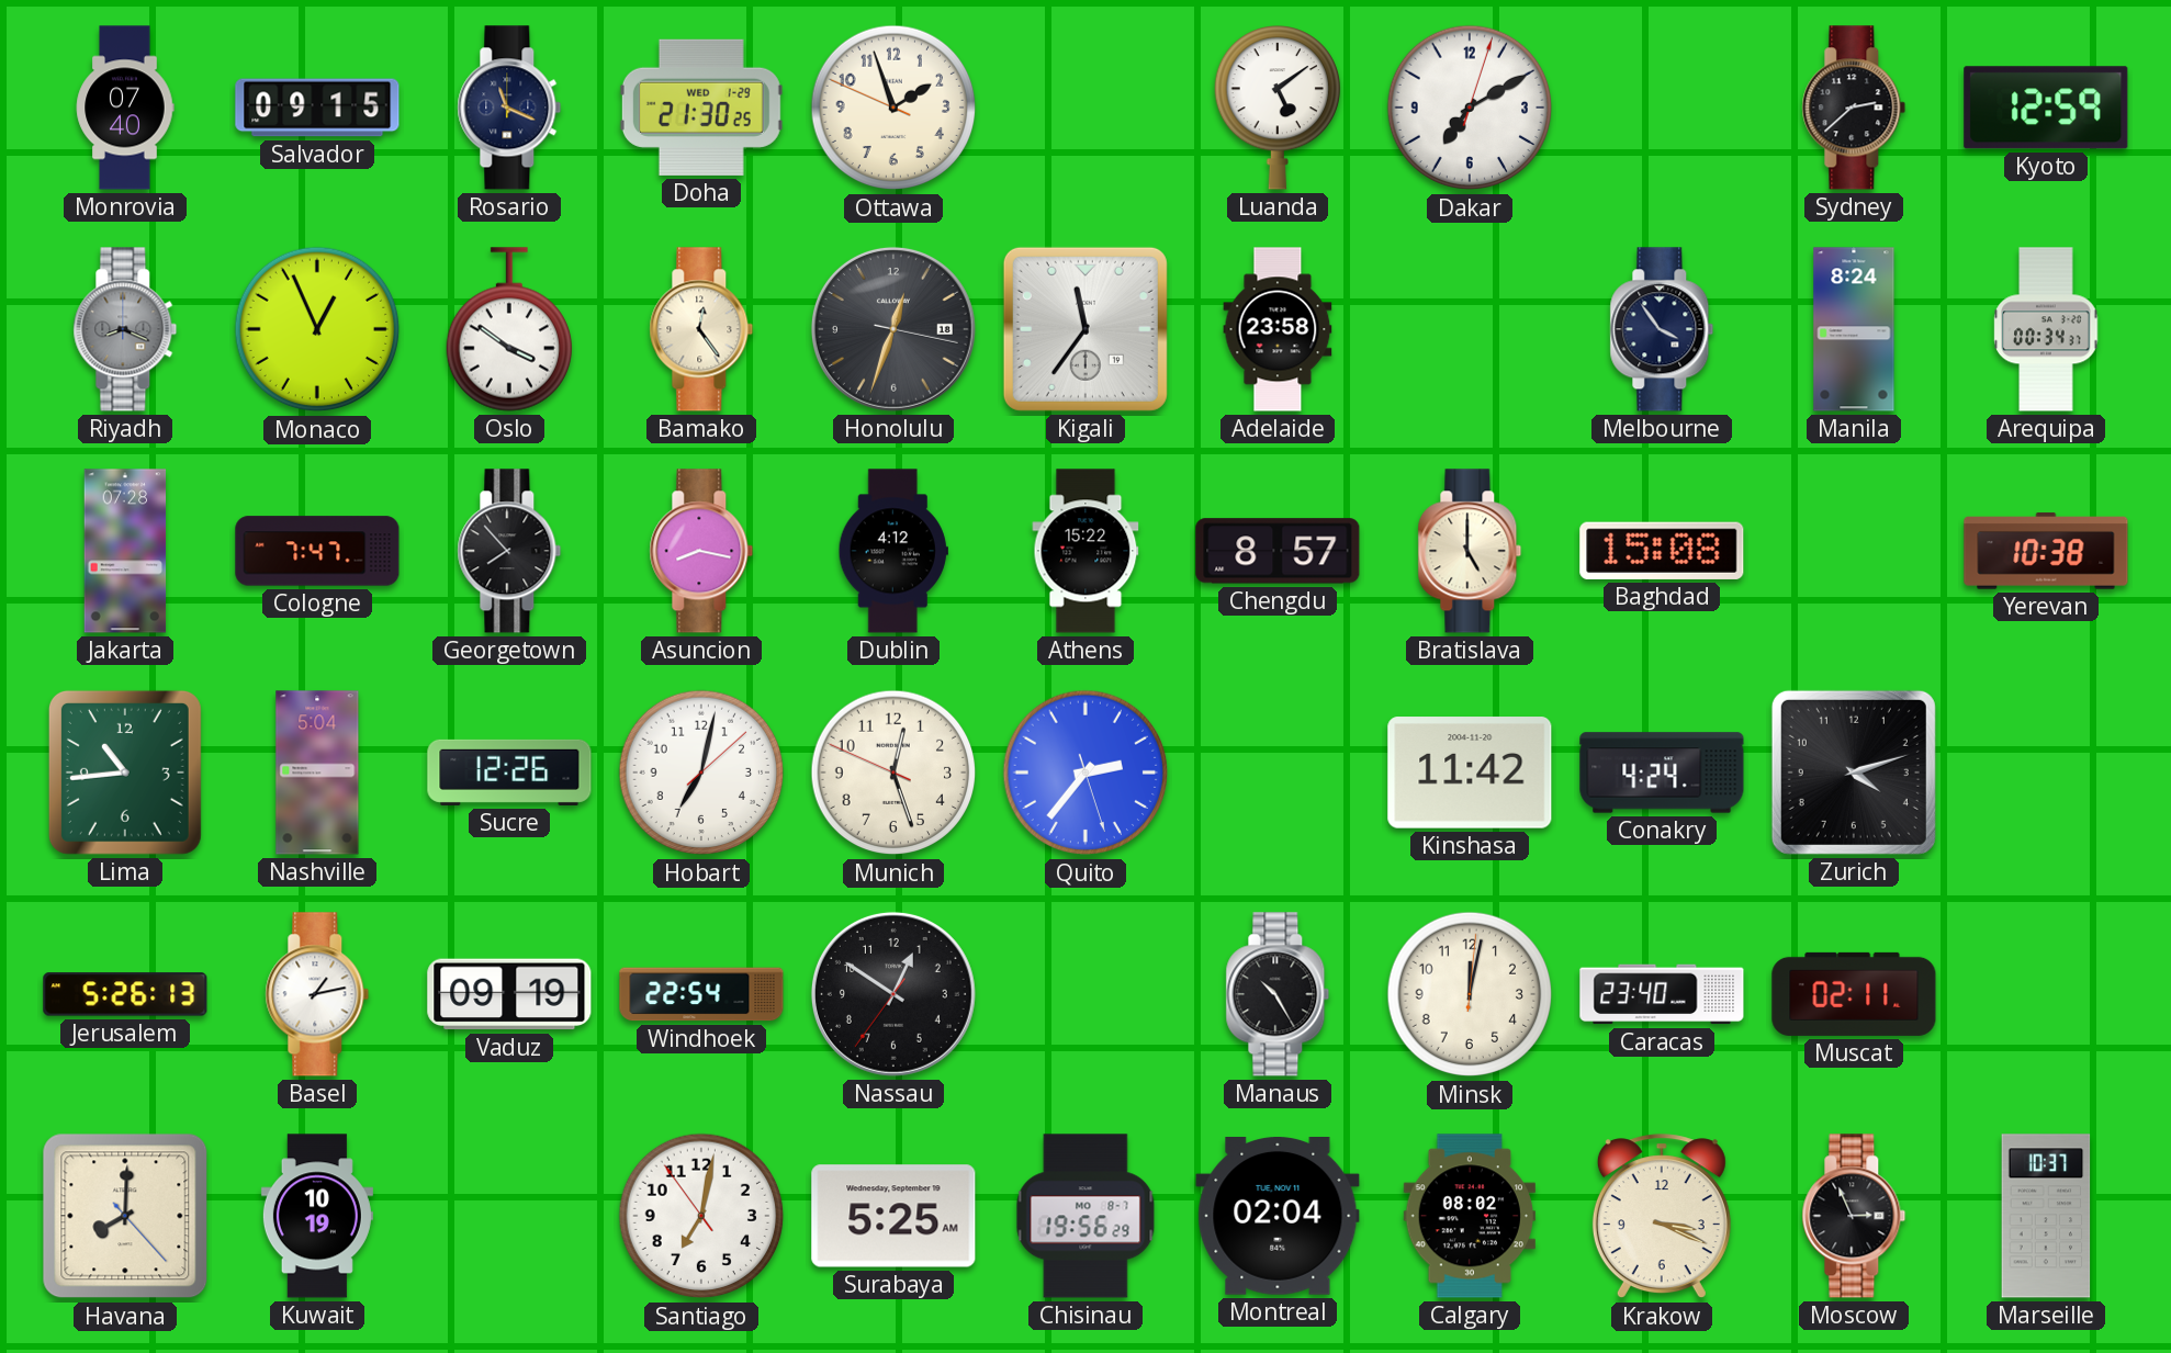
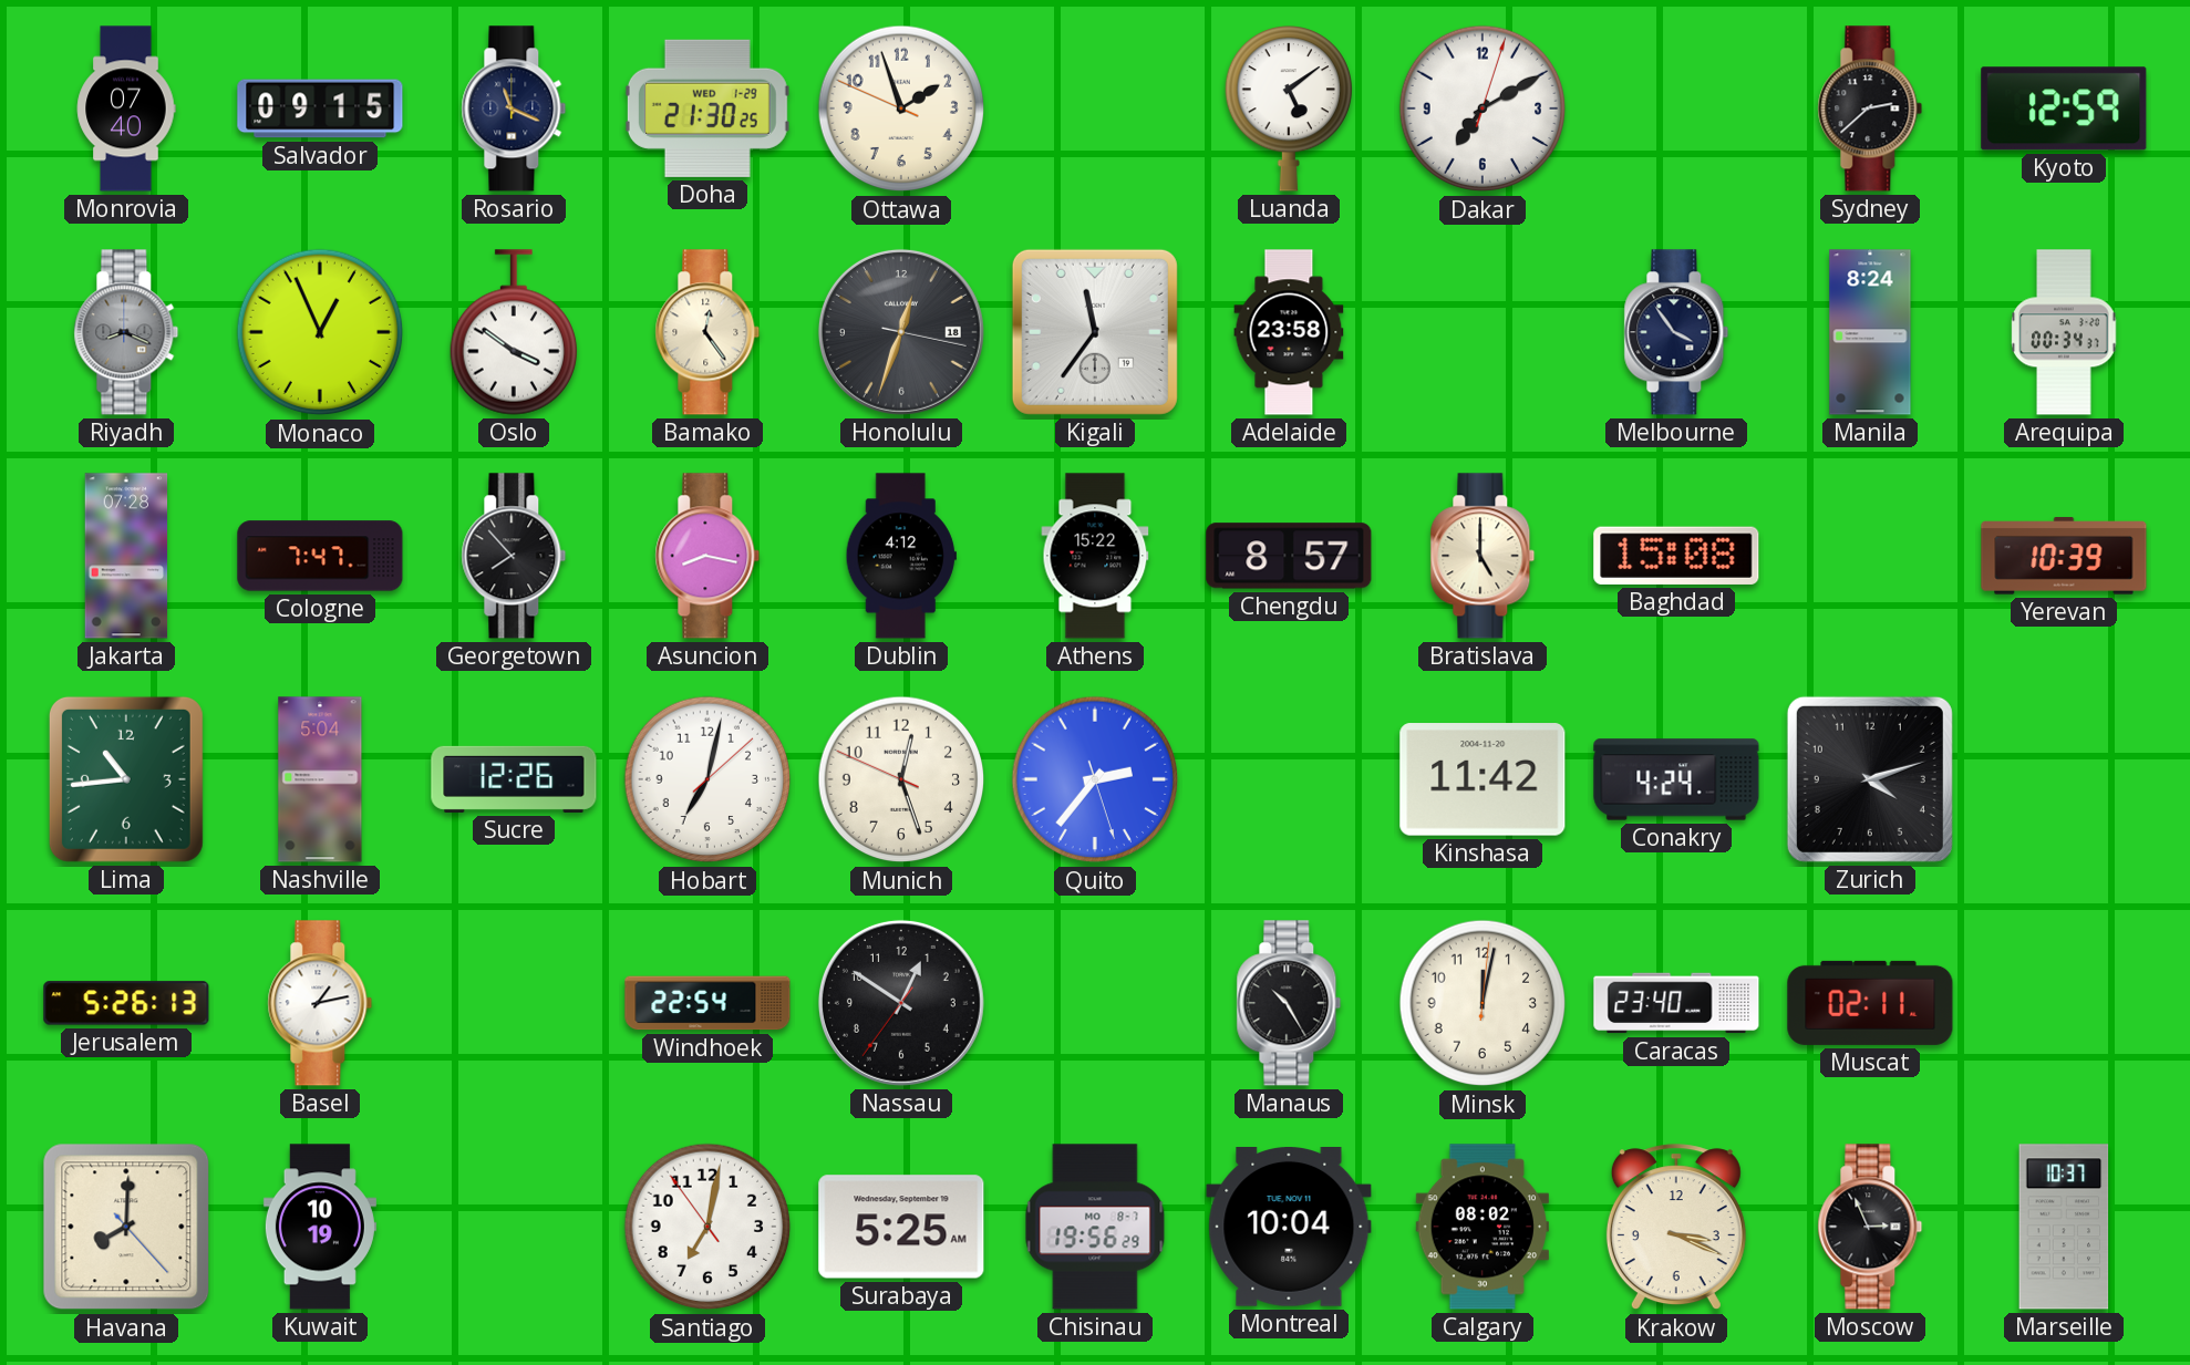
Yerevan: 10:38 -> 10:39
Vaduz: 09:19 -> none
Montreal: 02:04 -> 10:04
